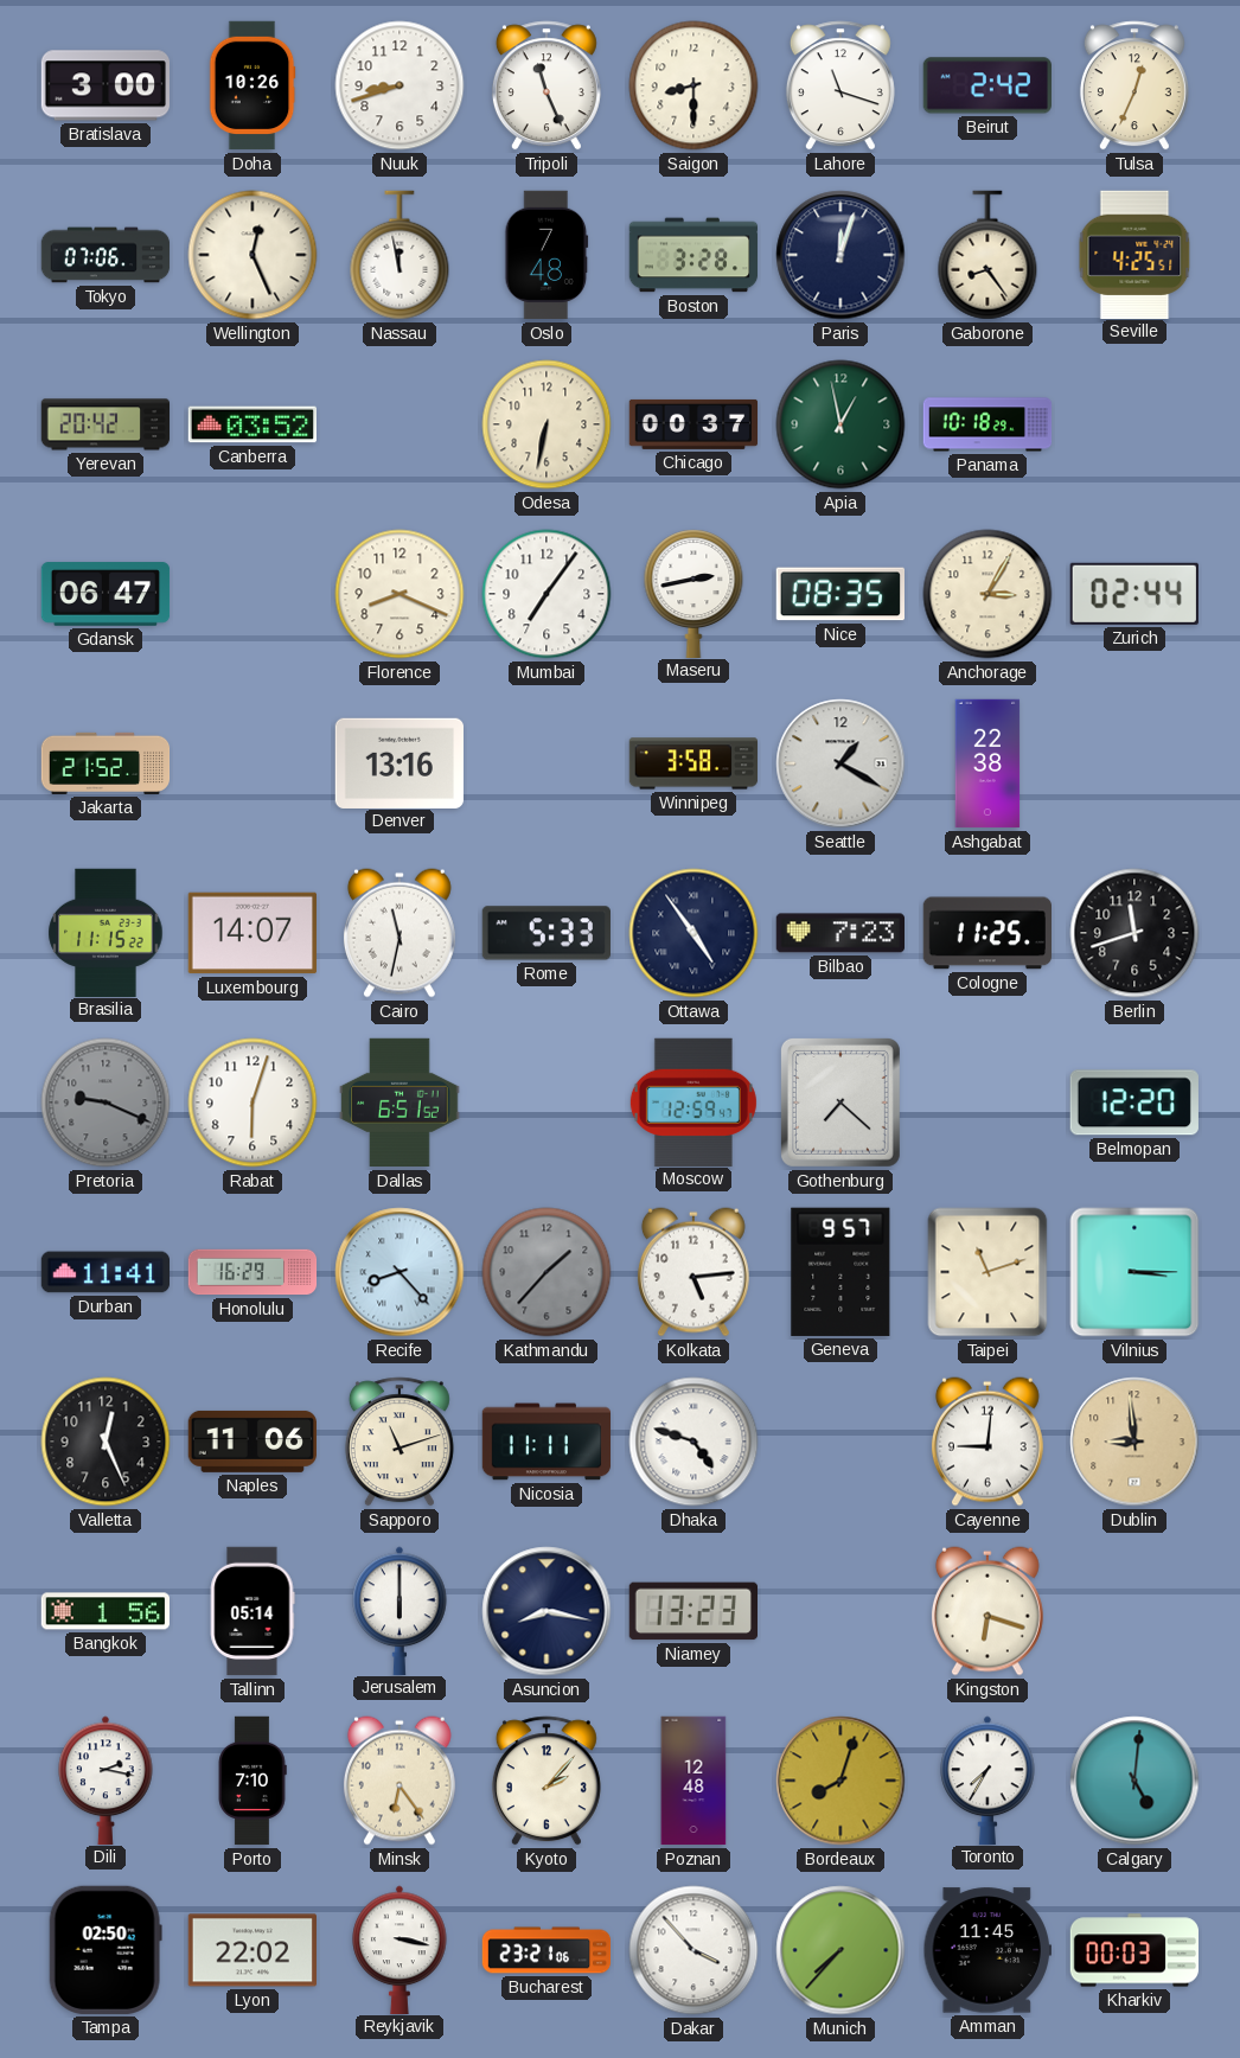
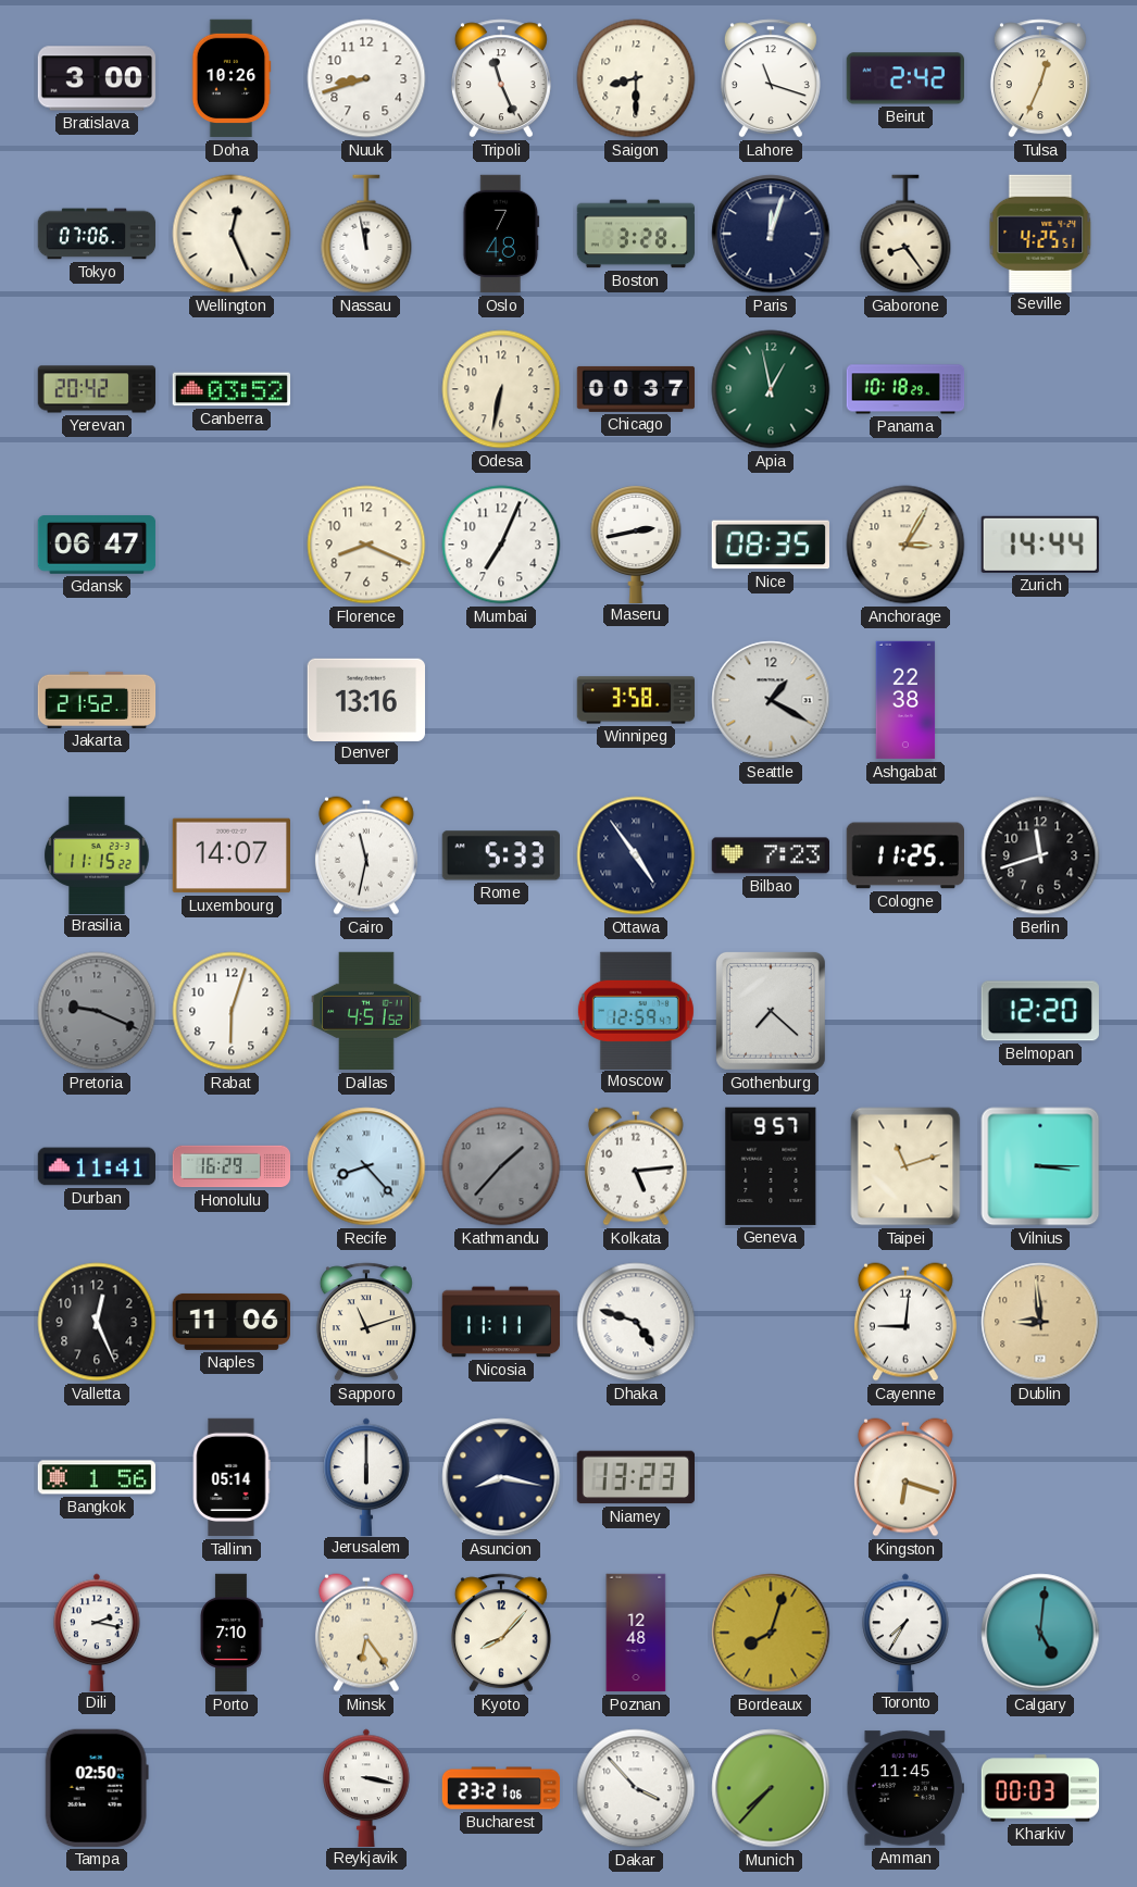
Mumbai: 7:06 -> 7:04
Zurich: 02:44 -> 14:44
Dallas: 6:51 -> 4:51
Kyoto: 2:07 -> 8:07
Lyon: 22:02 -> none
